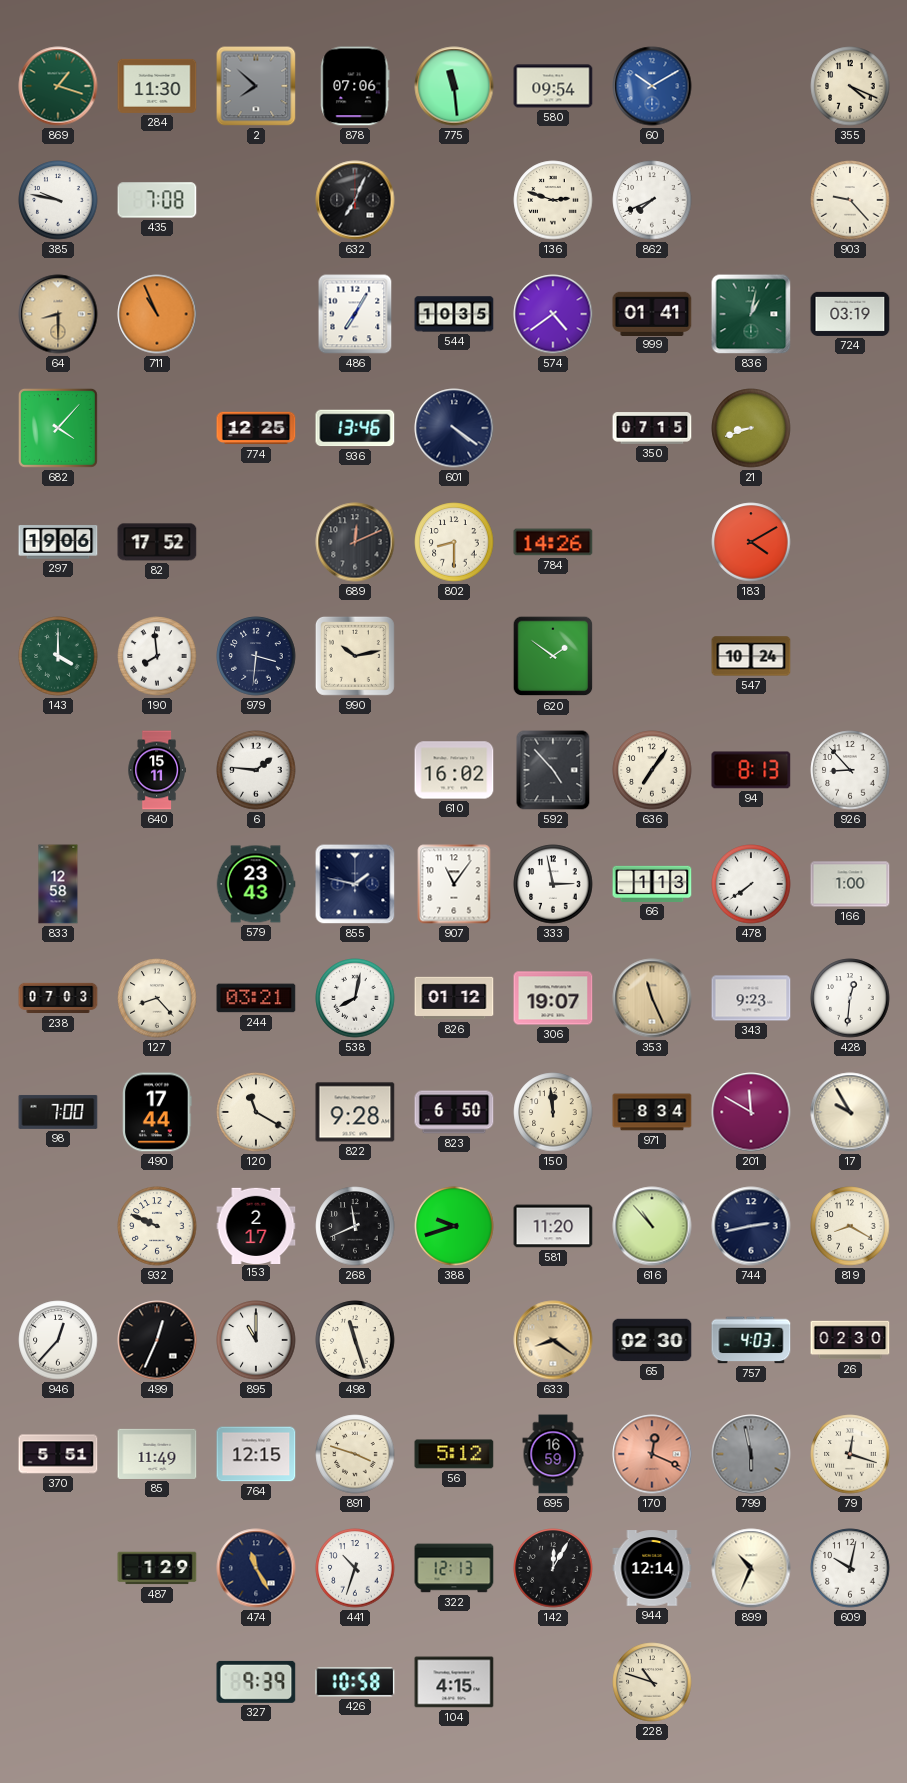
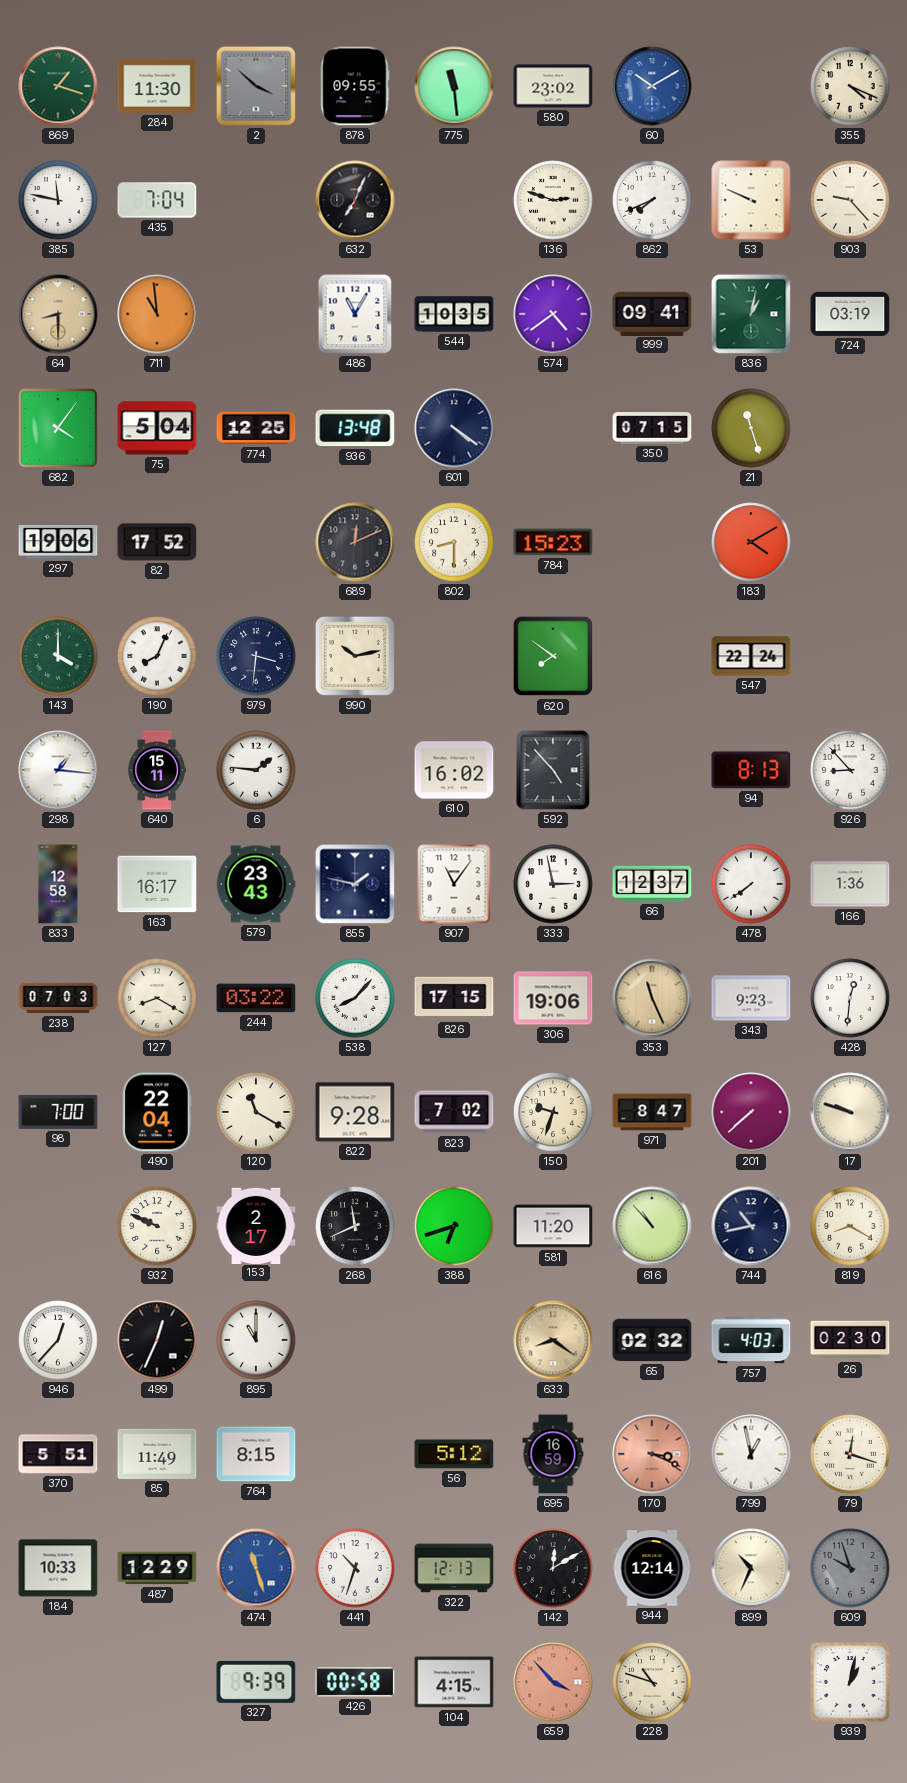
2: 7:52 -> 3:52
878: 07:06 -> 09:55
580: 09:54 -> 23:02
385: 9:47 -> 11:47
435: 7:08 -> 7:04
53: none -> 9:49
711: 10:56 -> 10:59
486: 7:05 -> 11:05
999: 01:41 -> 09:41
682: 4:07 -> 4:06
75: none -> 5:04
936: 13:46 -> 13:48
21: 8:42 -> 11:27
784: 14:26 -> 15:23
190: 7:59 -> 8:04
620: 1:51 -> 7:51
547: 10:24 -> 22:24
298: none -> 1:16
636: 7:06 -> none
163: none -> 16:17
66: 1:13 -> 12:37
166: 1:00 -> 1:36
127: 8:23 -> 8:20
244: 03:21 -> 03:22
538: 8:02 -> 8:07
826: 01:12 -> 17:15
306: 19:07 -> 19:06
490: 17:44 -> 22:04
823: 6:50 -> 7:02
150: 11:59 -> 9:33
971: 8:34 -> 8:47
201: 11:50 -> 7:38
17: 9:55 -> 9:48
388: 9:42 -> 6:42
744: 2:43 -> 10:43
498: 11:27 -> none
65: 02:30 -> 02:32
764: 12:15 -> 8:15
891: 3:48 -> none
170: 12:19 -> 3:19
799: 5:58 -> 12:58
799 dial: grey -> white
184: none -> 10:33
487: 1:29 -> 12:29
474: 11:25 -> 11:27
474 dial: navy -> blue
142: 12:05 -> 12:10
609: 10:02 -> 9:57
609 dial: white -> grey
426: 10:58 -> 00:58
659: none -> 3:53
939: none -> 1:02
